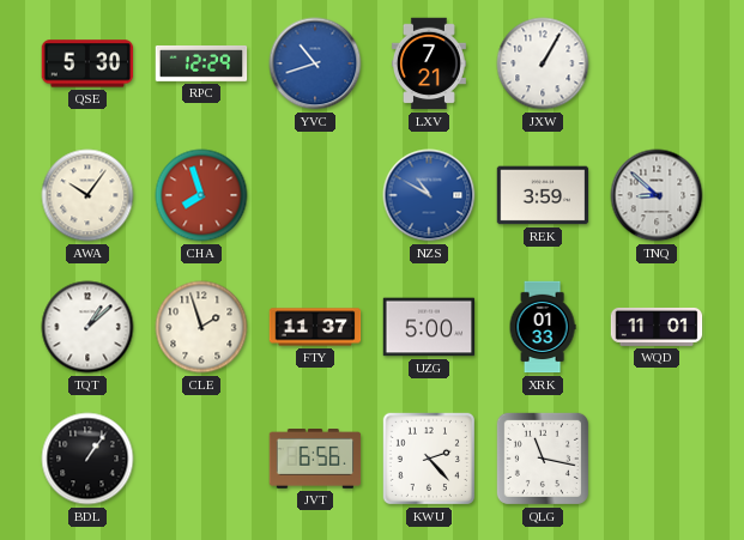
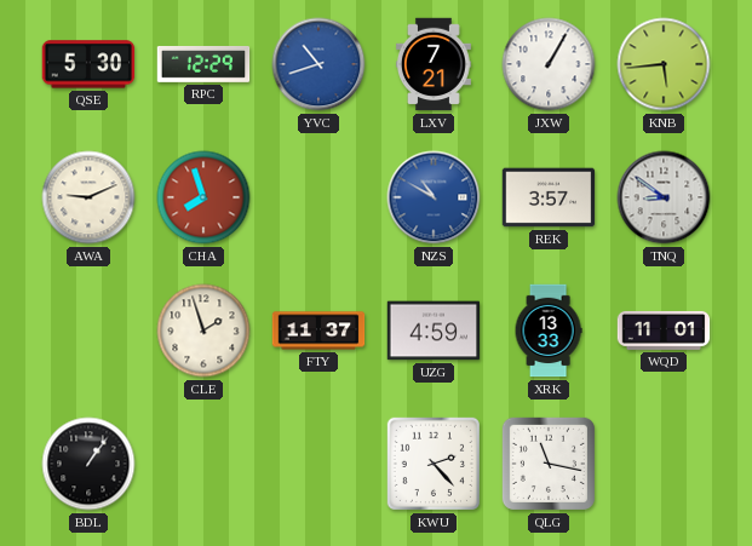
KNB: none -> 5:44
AWA: 10:06 -> 9:11
REK: 3:59 -> 3:57
TNQ: 8:52 -> 8:51
TQT: 1:08 -> none
UZG: 5:00 -> 4:59
XRK: 01:33 -> 13:33
JVT: 6:56 -> none
